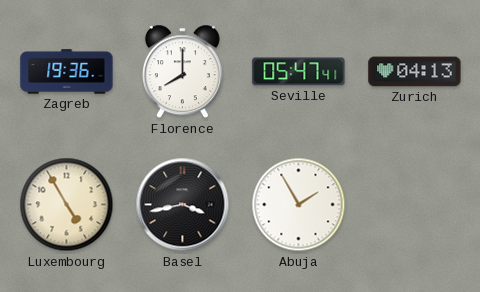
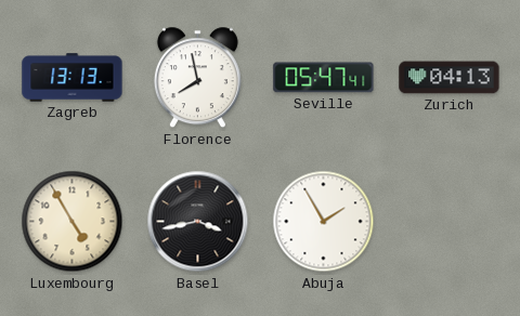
Zagreb: 19:36 -> 13:13
Florence: 8:00 -> 7:58
